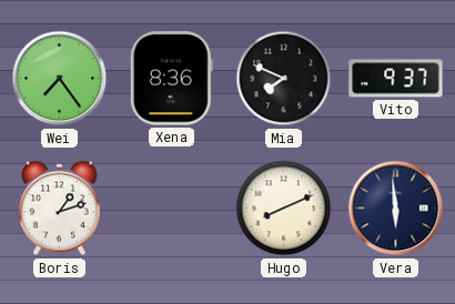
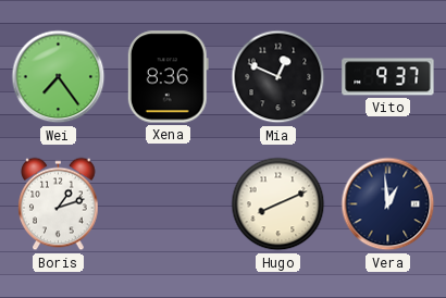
Mia: 7:49 -> 12:49
Vera: 5:59 -> 12:59
